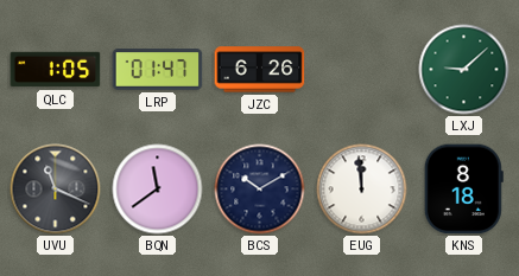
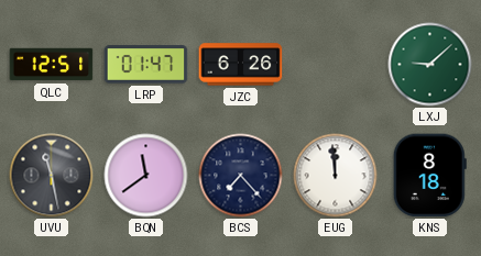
QLC: 1:05 -> 12:51
UVU: 11:19 -> 11:28
BCS: 10:10 -> 7:23
